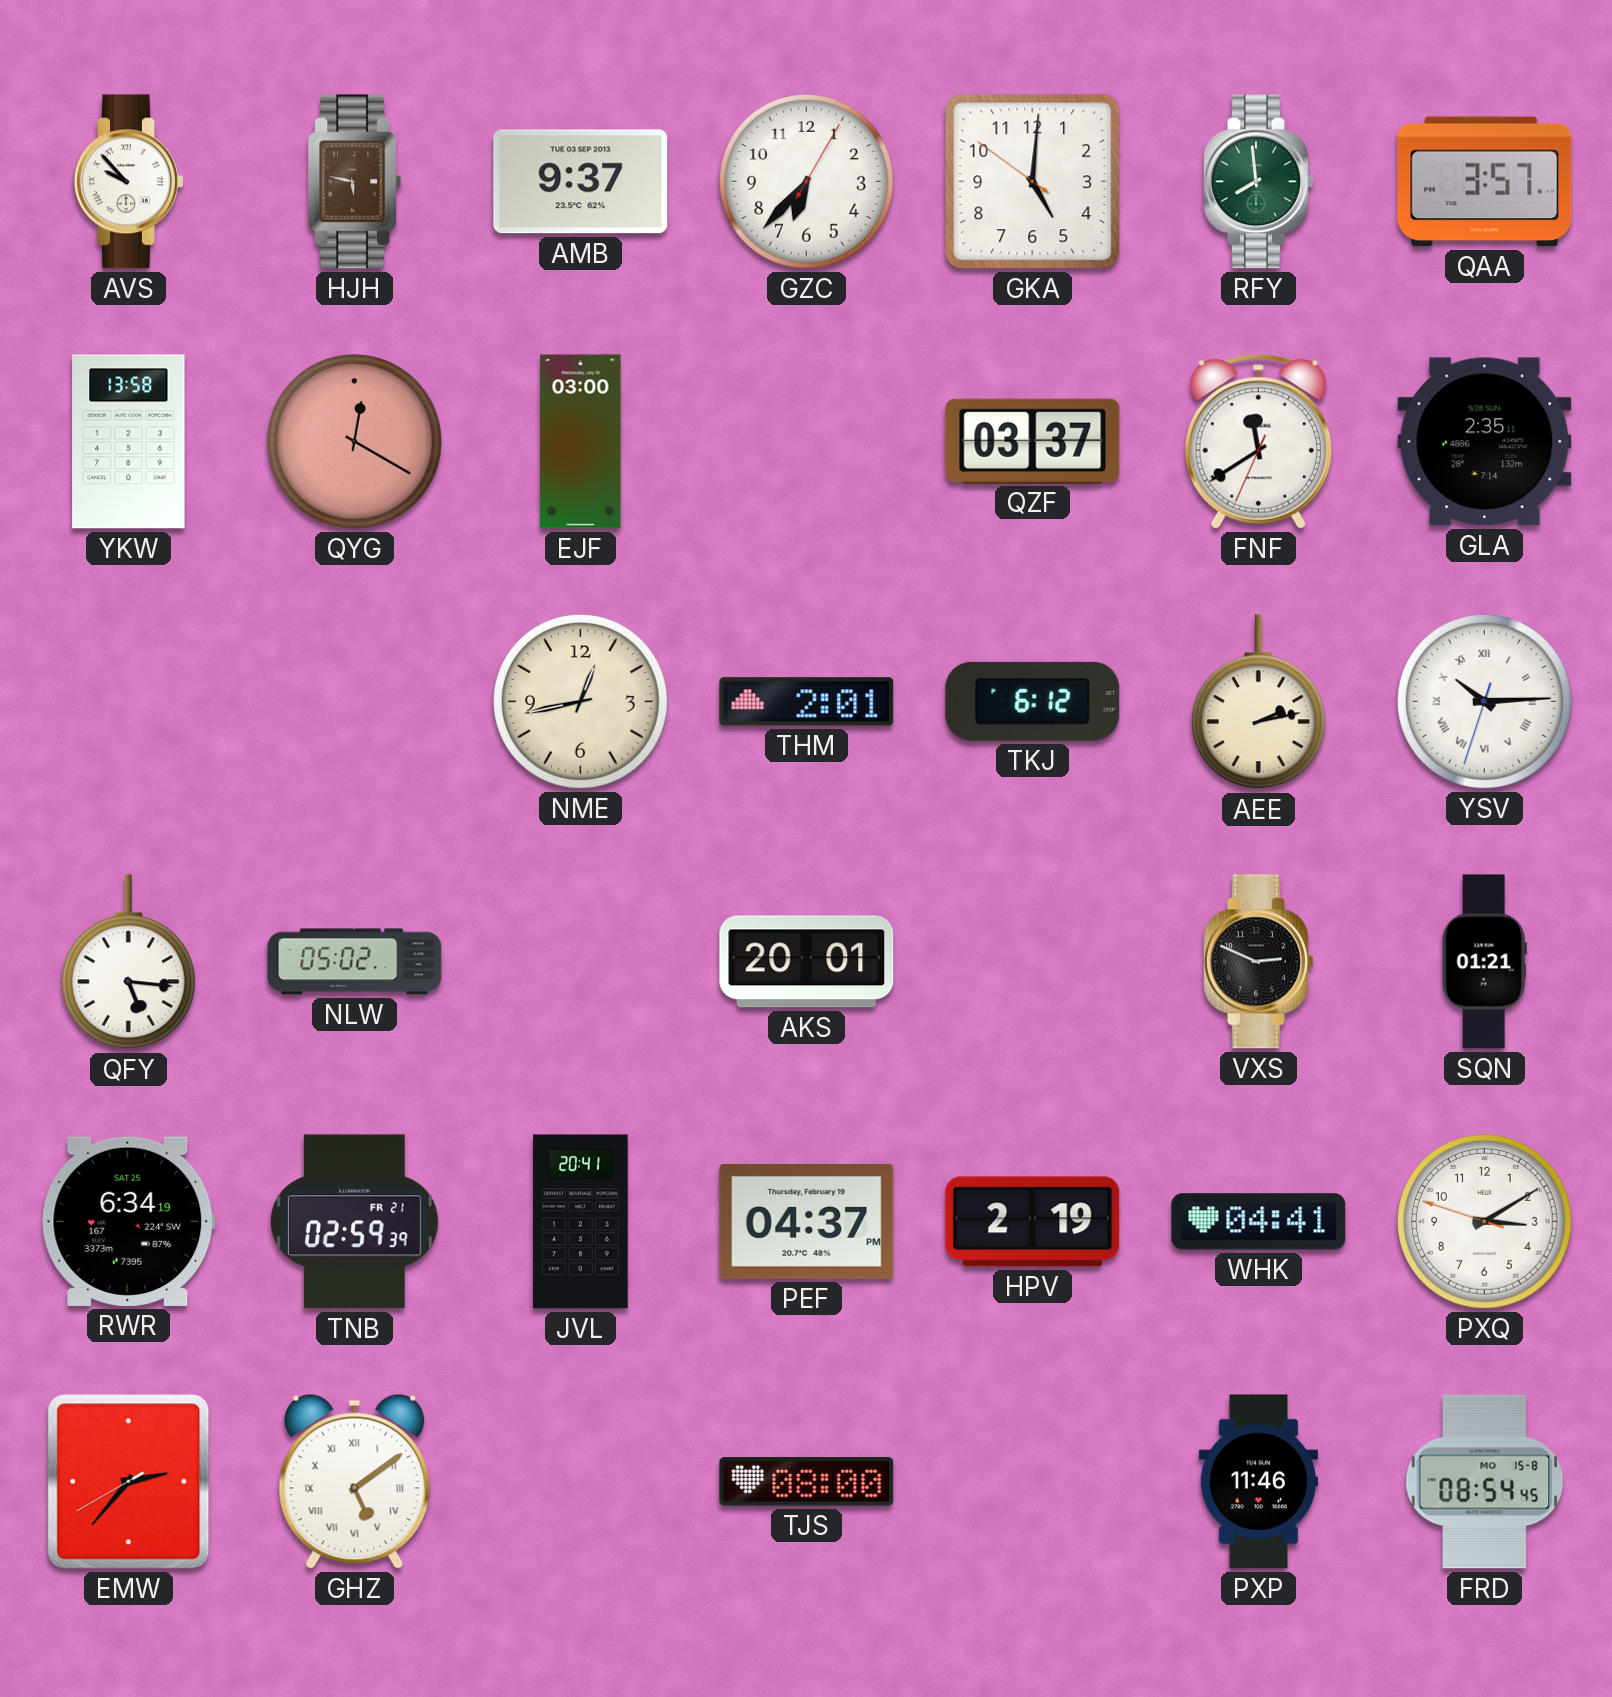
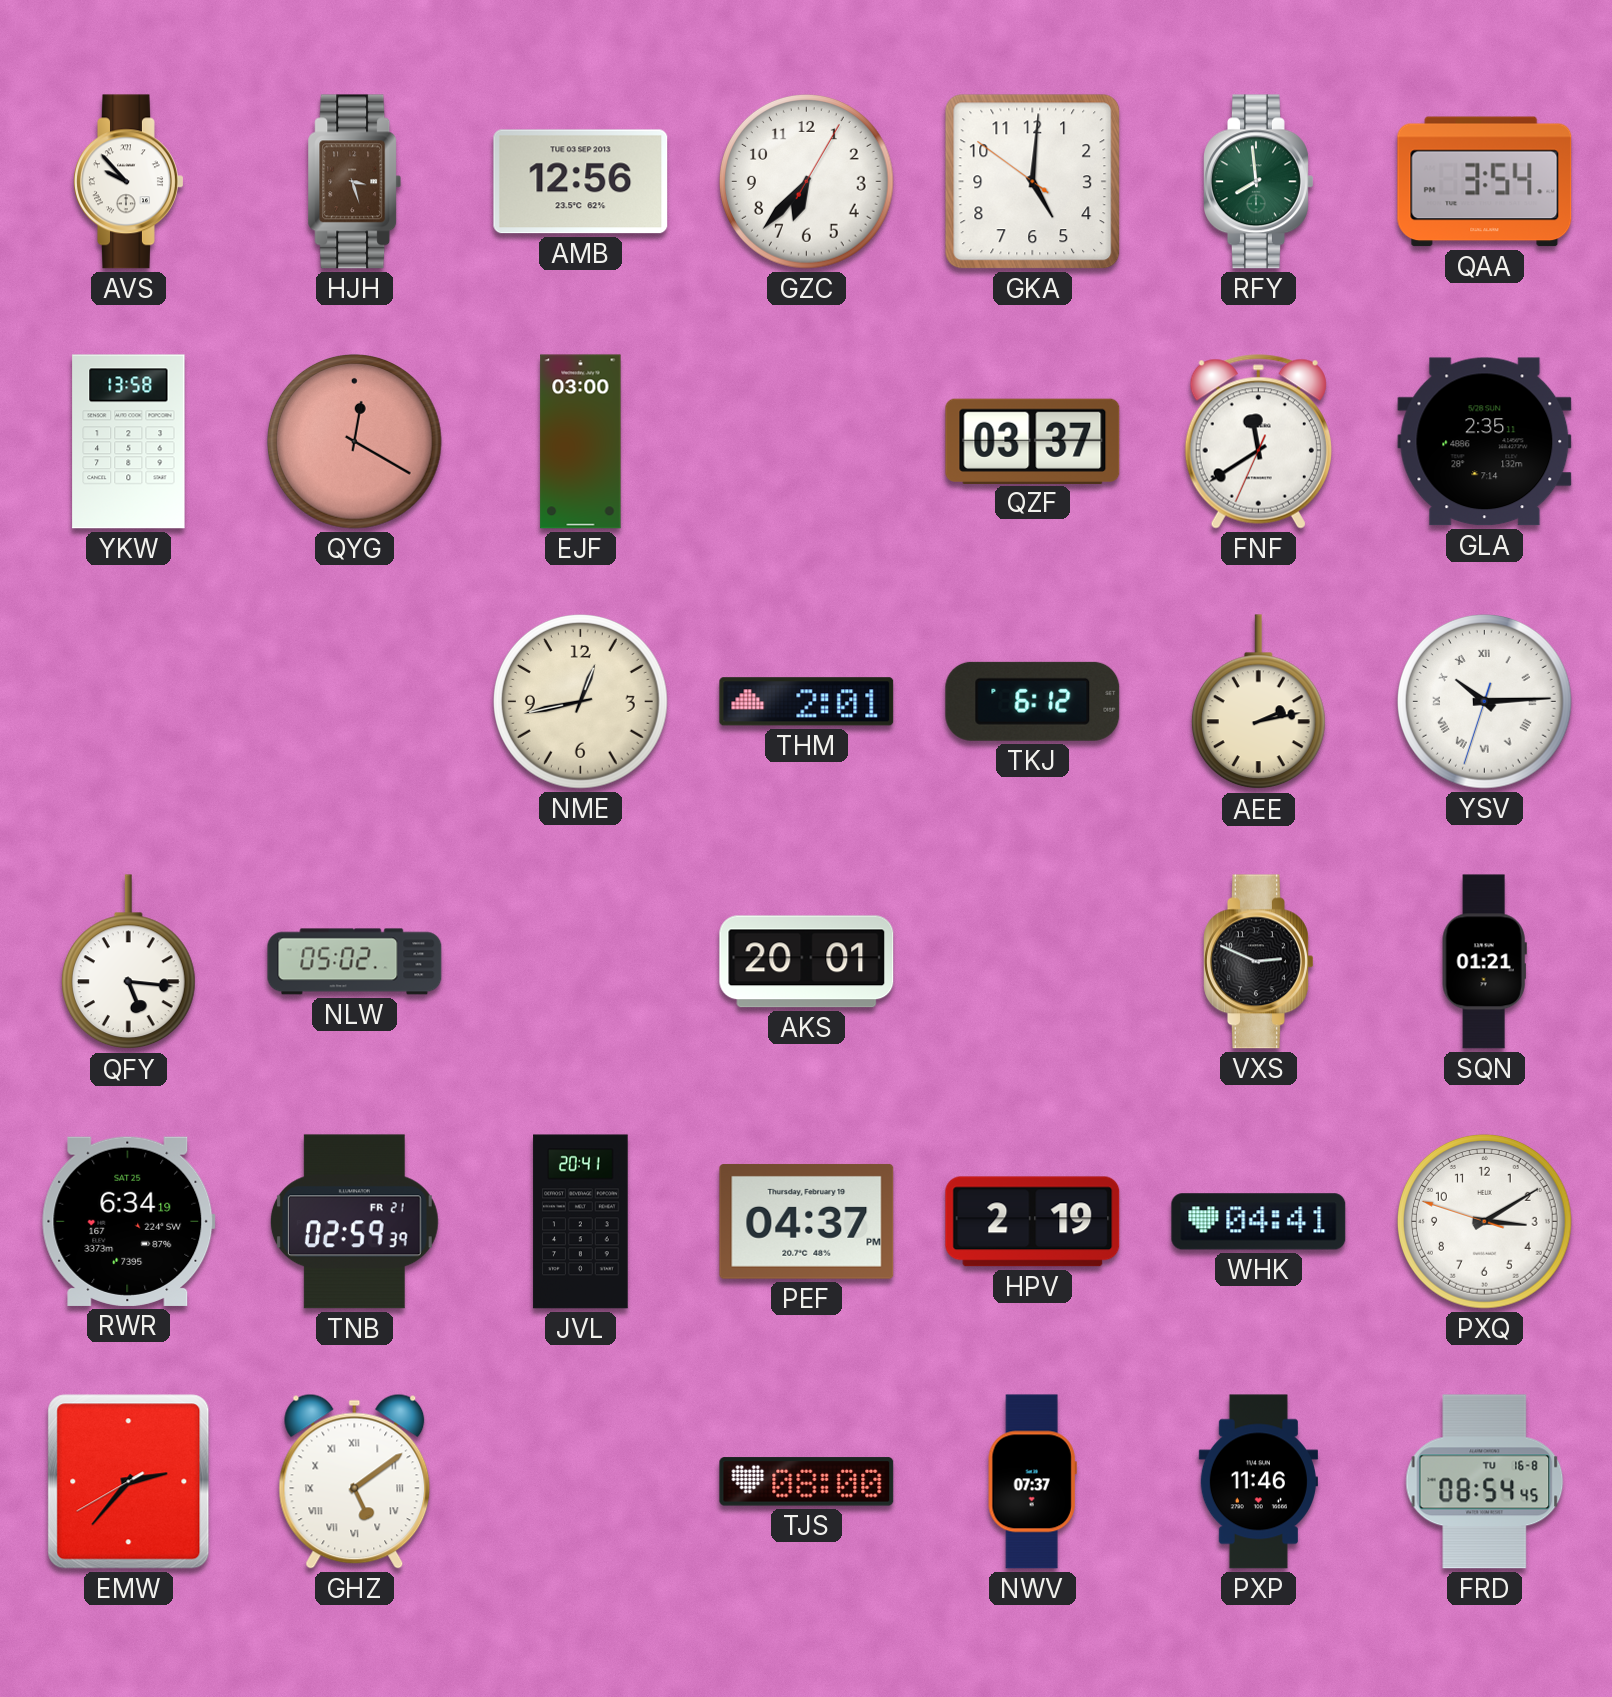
HJH: 5:47 -> 3:27
AMB: 9:37 -> 12:56
QAA: 3:57 -> 3:54
NWV: none -> 07:37
FRD date: MO 15-8 -> TU 16-8
